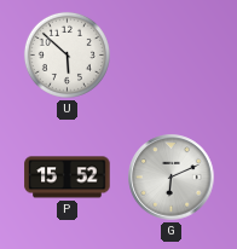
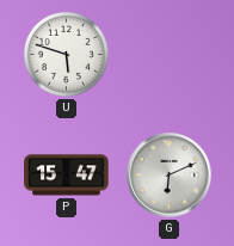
U: 5:52 -> 5:48
P: 15:52 -> 15:47
